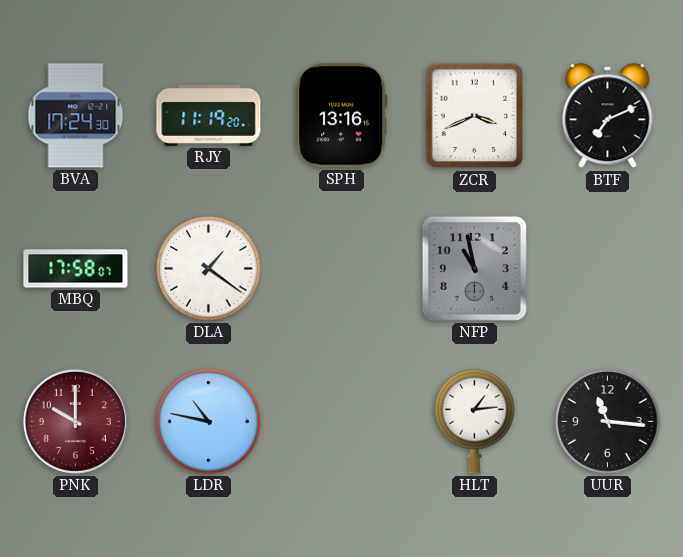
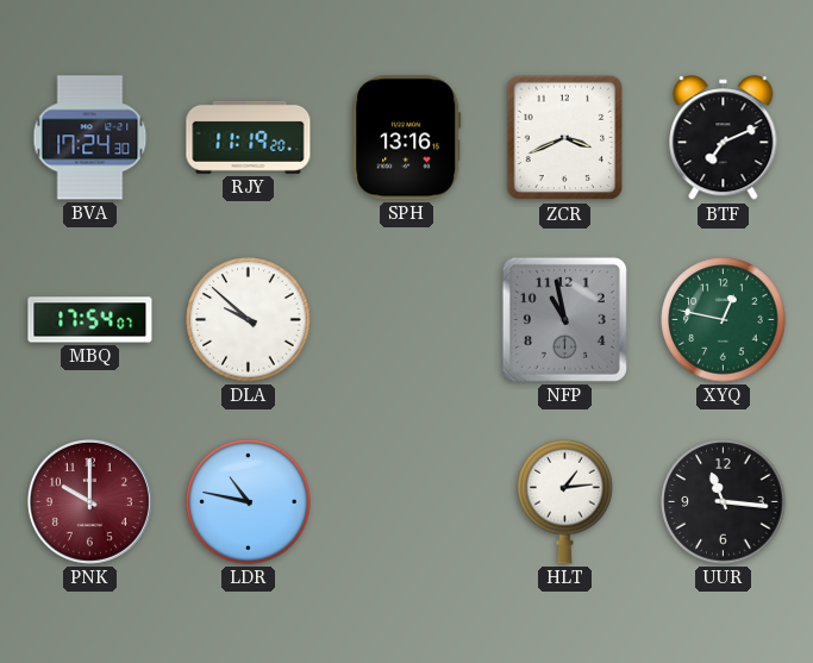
MBQ: 17:58 -> 17:54
DLA: 1:21 -> 9:52
XYQ: none -> 12:47
